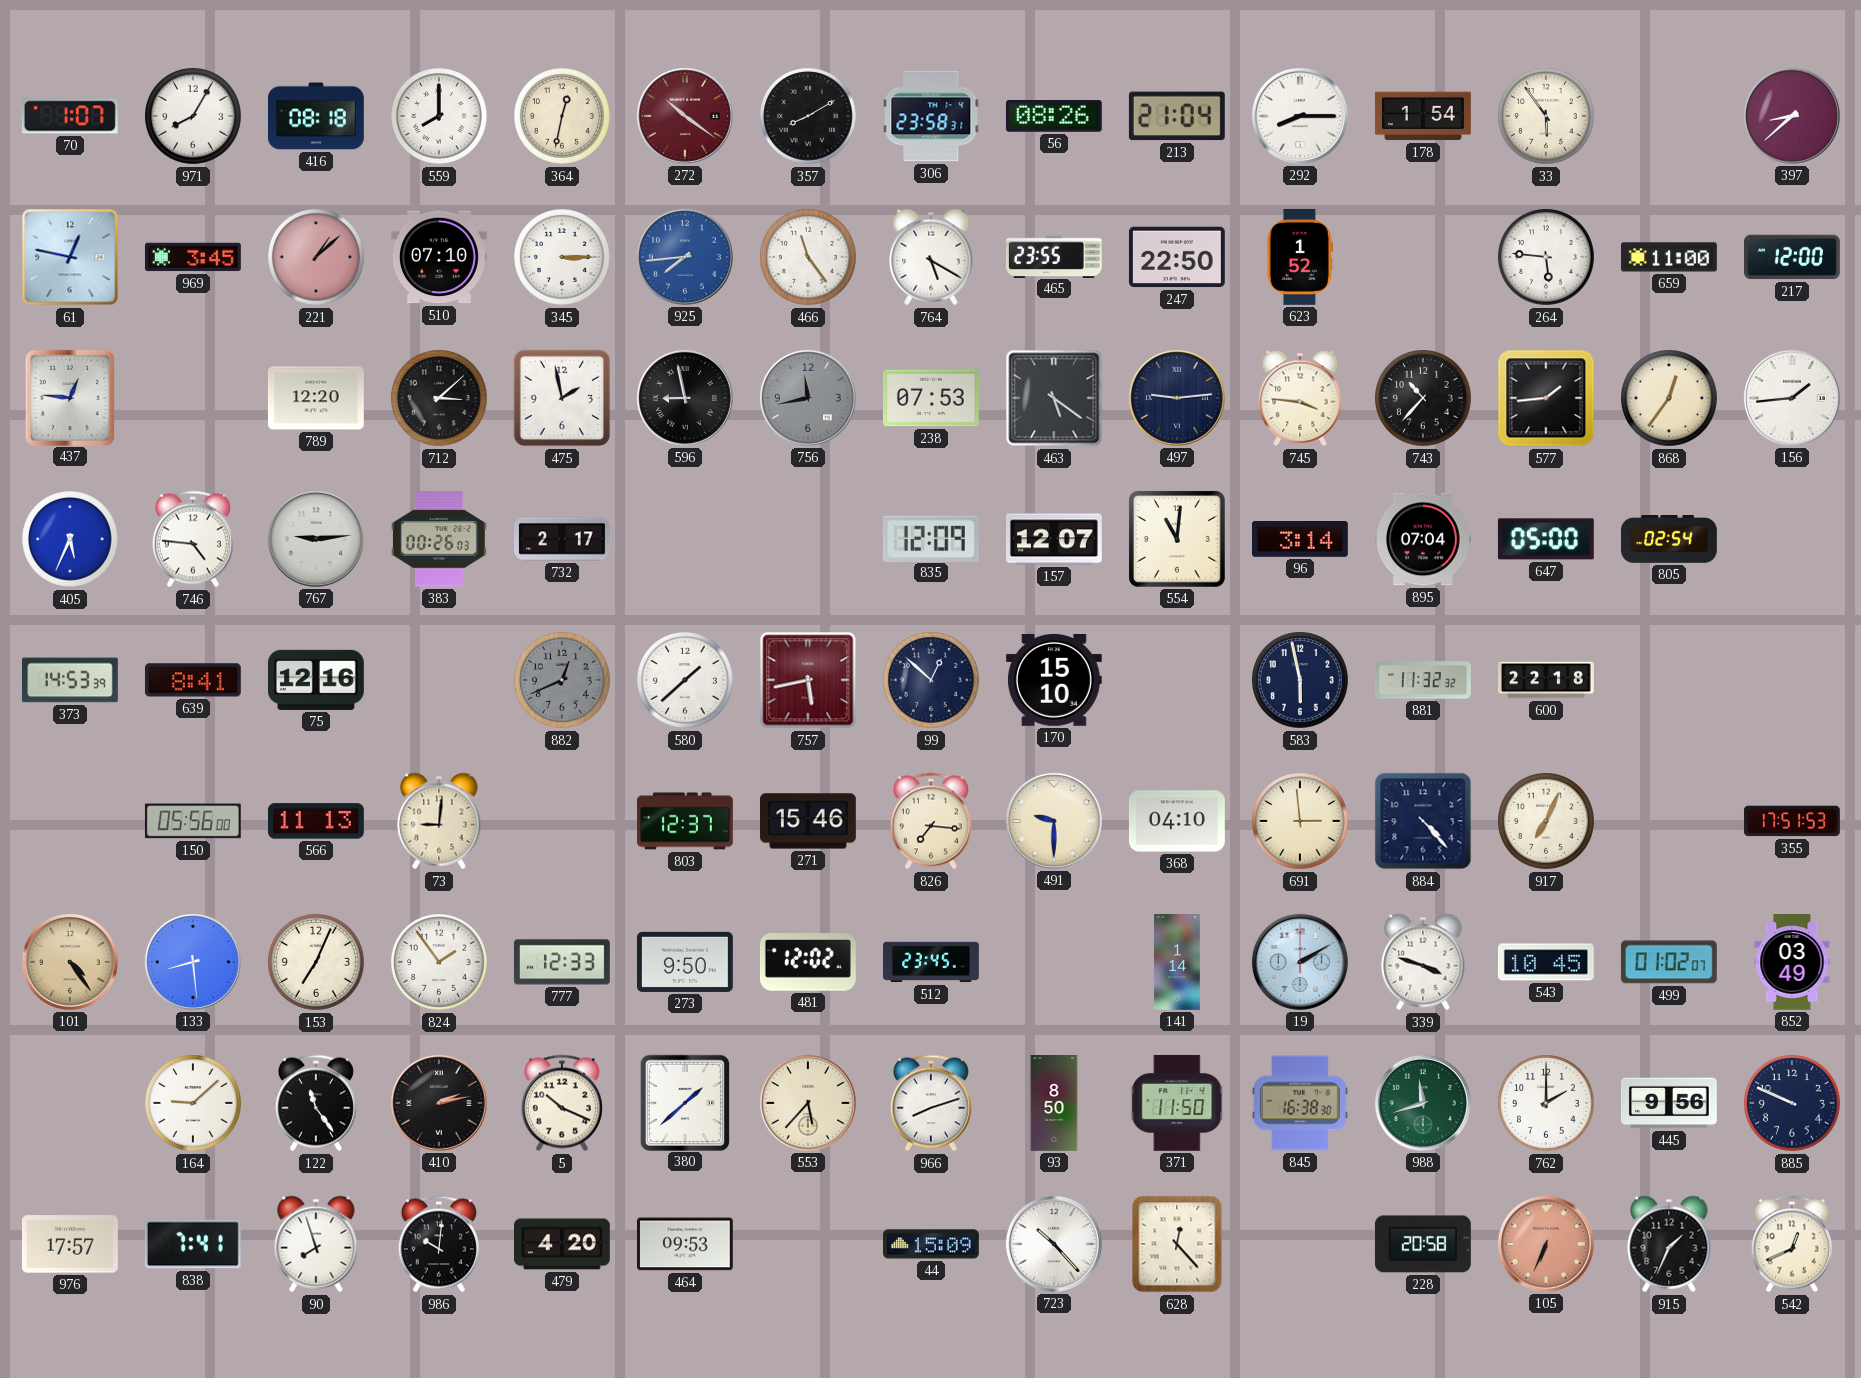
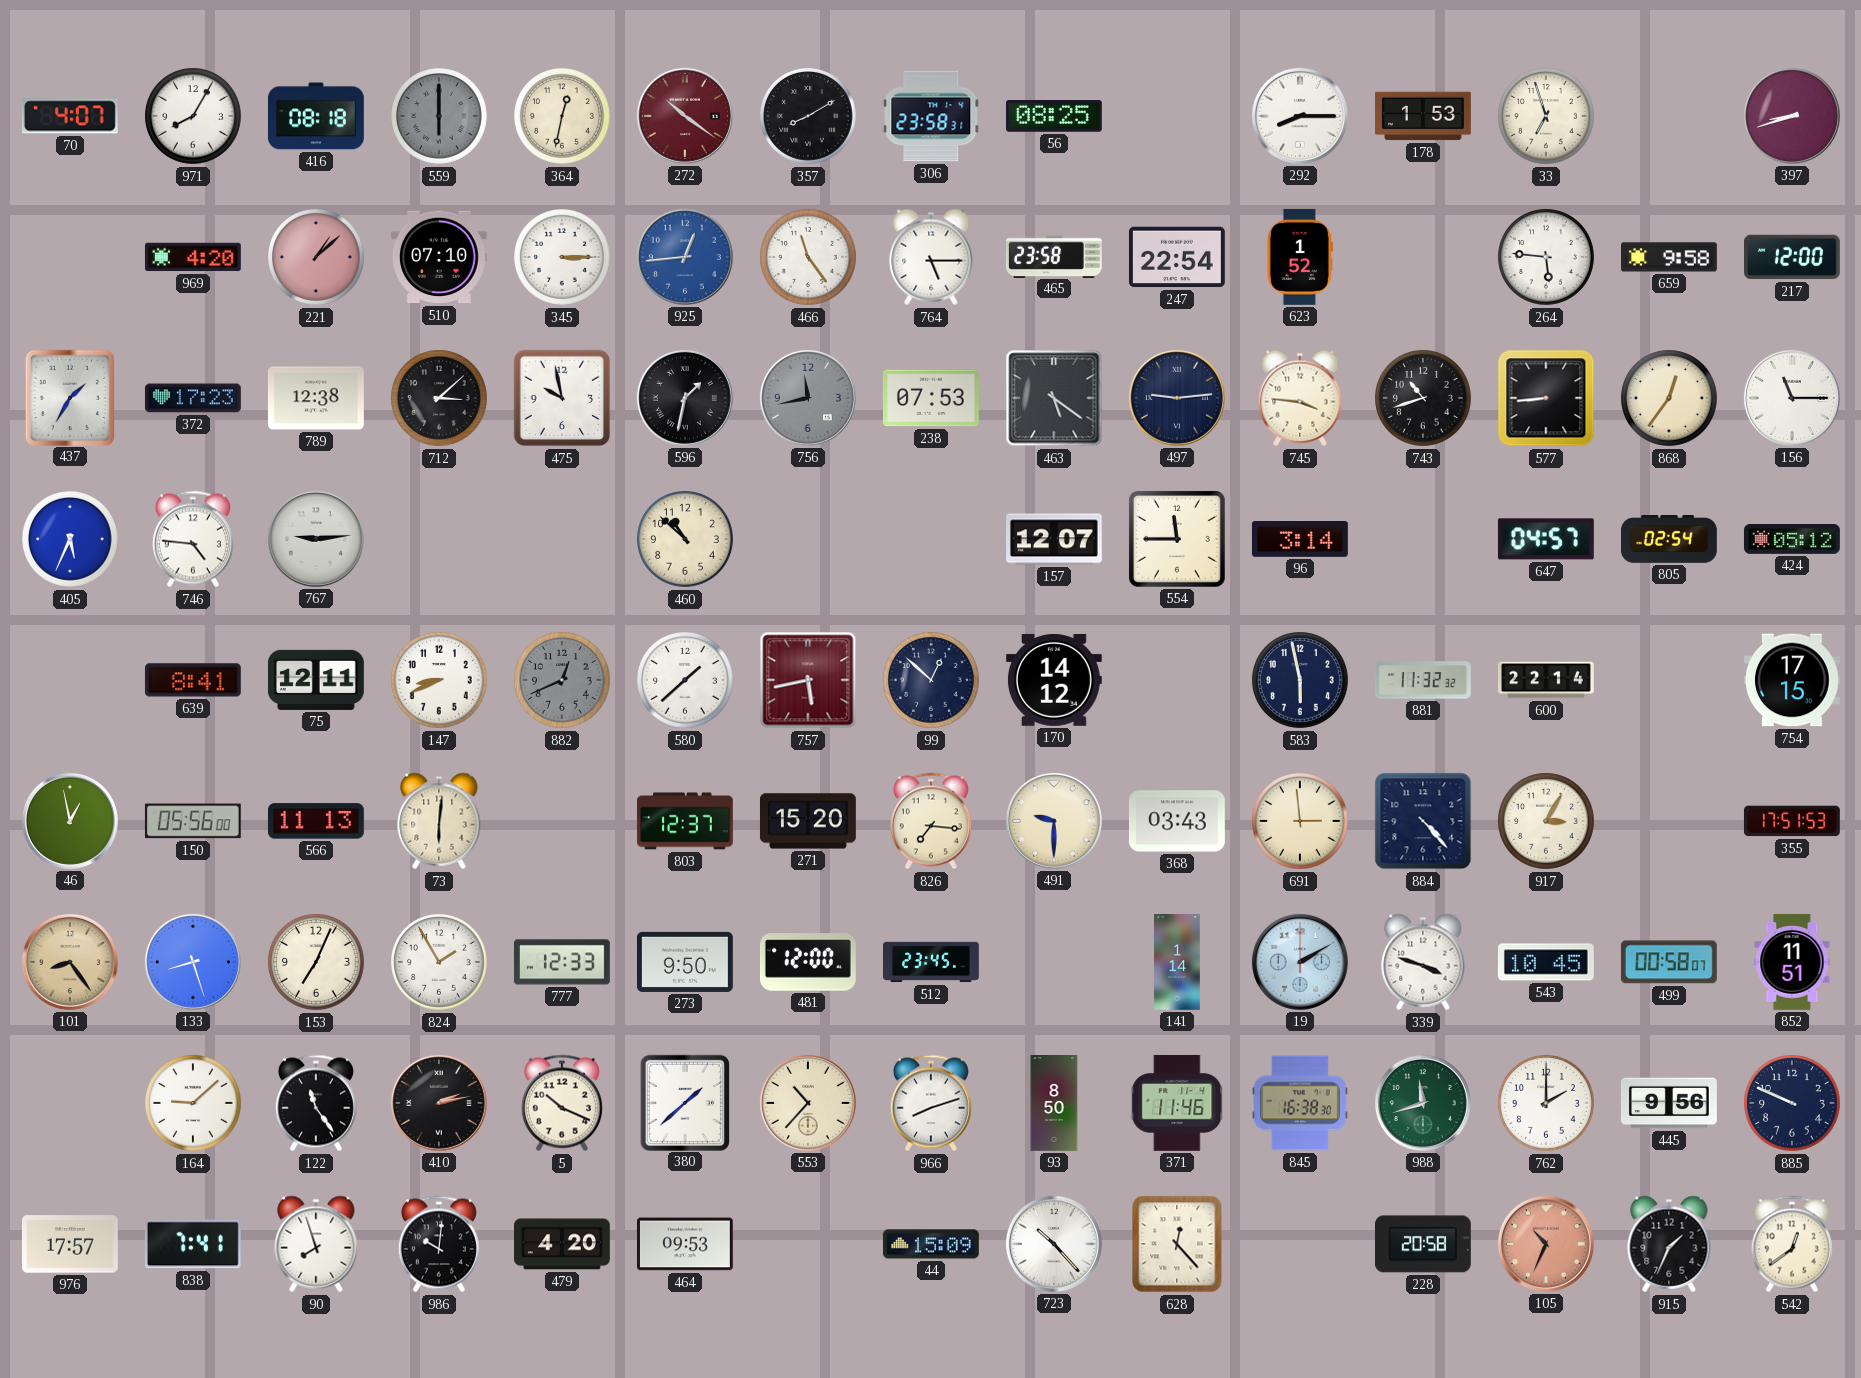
70: 1:07 -> 4:07
559: 8:00 -> 6:00
559 dial: white -> grey
56: 08:26 -> 08:25
213: 21:04 -> none
178: 1:54 -> 1:53
33: 5:54 -> 6:57
397: 8:38 -> 8:42
61: 12:47 -> none
969: 3:45 -> 4:20
925: 7:44 -> 12:44
764: 5:20 -> 5:15
465: 23:55 -> 23:58
247: 22:50 -> 22:54
659: 11:00 -> 9:58
437: 12:46 -> 1:35
372: none -> 17:23
789: 12:20 -> 12:38
475: 1:58 -> 9:58
596: 8:58 -> 1:32
743: 10:37 -> 10:42
577: 1:44 -> 8:44
156: 1:44 -> 11:15
383: 00:26 -> none
732: 2:17 -> none
460: none -> 10:52
835: 12:09 -> none
554: 11:01 -> 11:45
895: 07:04 -> none
647: 05:00 -> 04:57
424: none -> 05:12
373: 14:53 -> none
75: 12:16 -> 12:11
147: none -> 8:41
170: 15:10 -> 14:12
600: 22:18 -> 22:14
754: none -> 17:15
46: none -> 12:58
73: 9:01 -> 6:01
271: 15:46 -> 15:20
368: 04:10 -> 03:43
917: 7:04 -> 3:05
101: 4:24 -> 8:24
133: 8:29 -> 8:27
824: 1:54 -> 1:55
481: 12:02 -> 12:00
499: 01:02 -> 00:58
852: 03:49 -> 11:51
553: 5:37 -> 10:37
371: 11:50 -> 11:46
105: 6:34 -> 10:34
542: 12:41 -> 12:39
